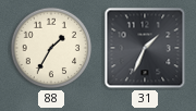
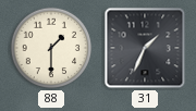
88: 1:35 -> 1:30
